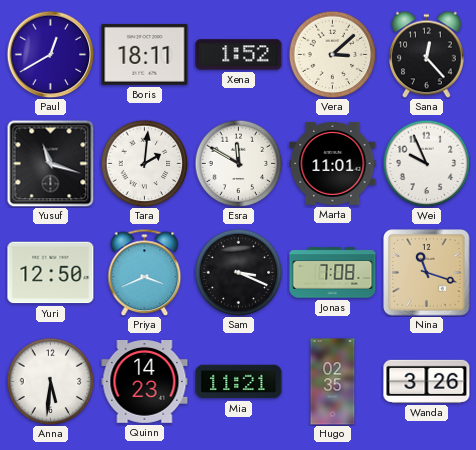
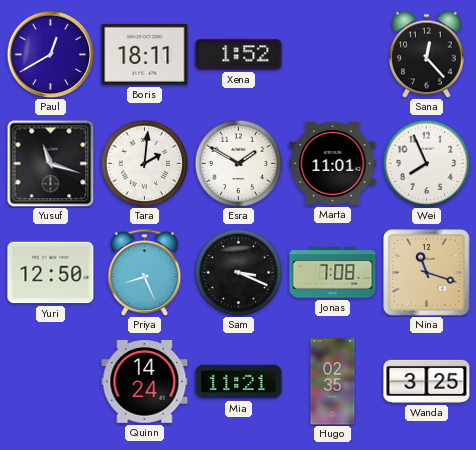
Vera: 3:08 -> none
Esra: 11:50 -> 1:50
Wei: 9:56 -> 7:56
Priya: 3:41 -> 8:26
Anna: 5:31 -> none
Quinn: 14:23 -> 14:24
Wanda: 3:26 -> 3:25
